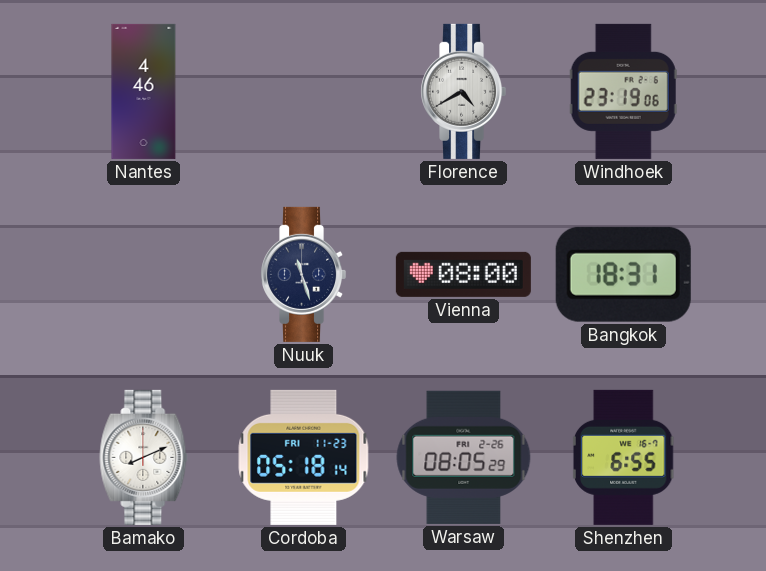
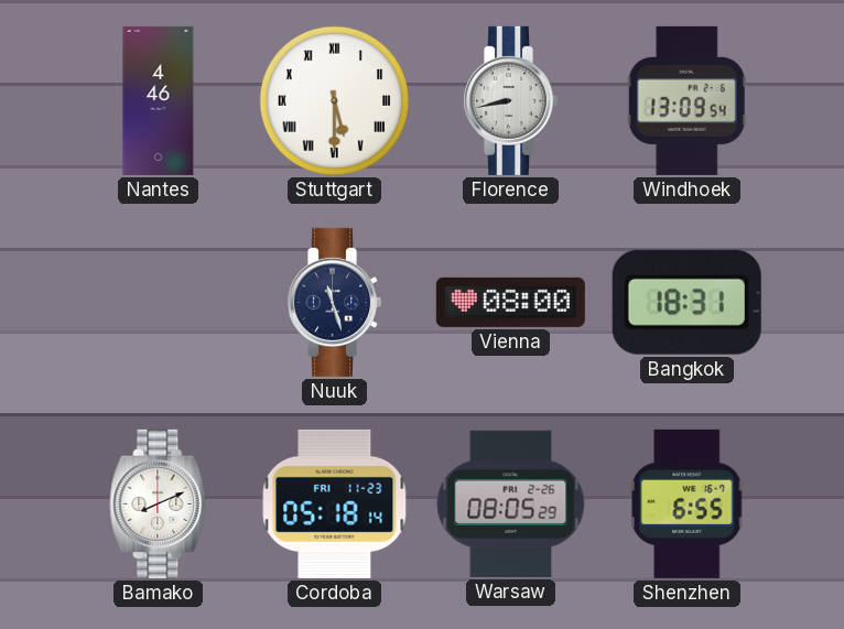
Stuttgart: none -> 5:30
Florence: 4:40 -> 8:43
Windhoek: 23:19 -> 13:09
